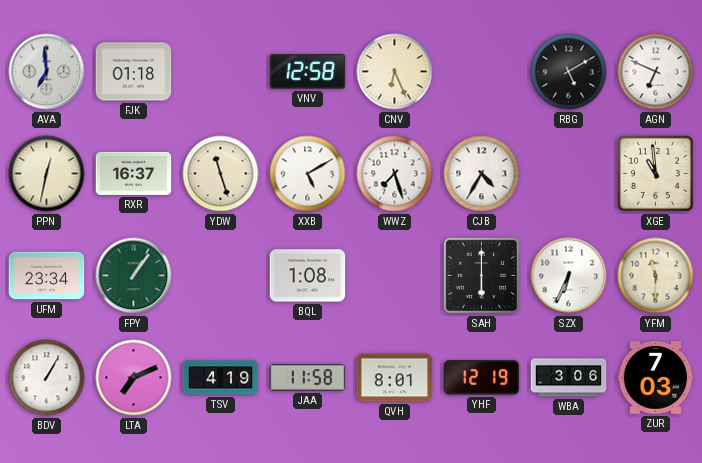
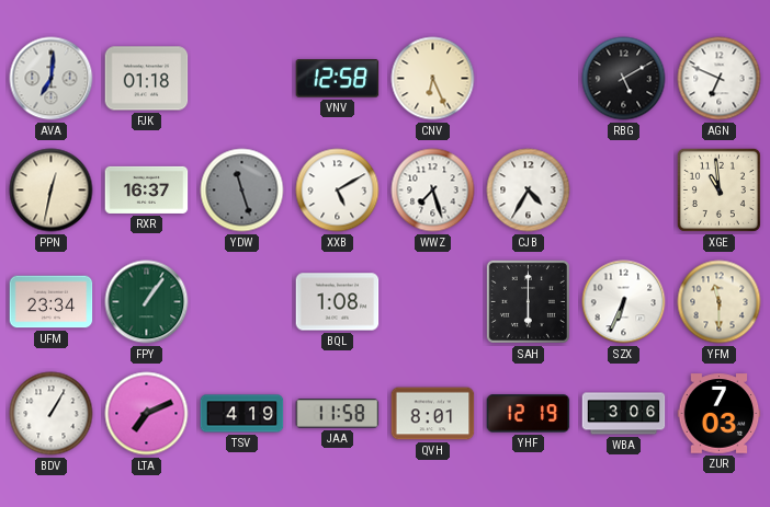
AVA: 6:59 -> 7:01
YDW dial: cream -> grey
